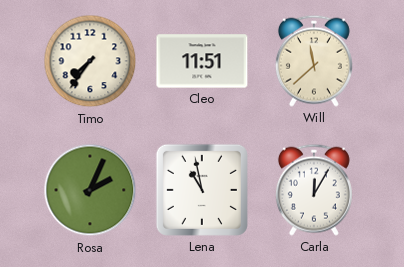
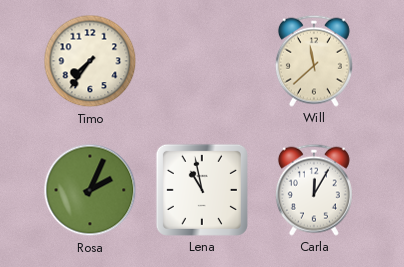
Cleo: 11:51 -> none
